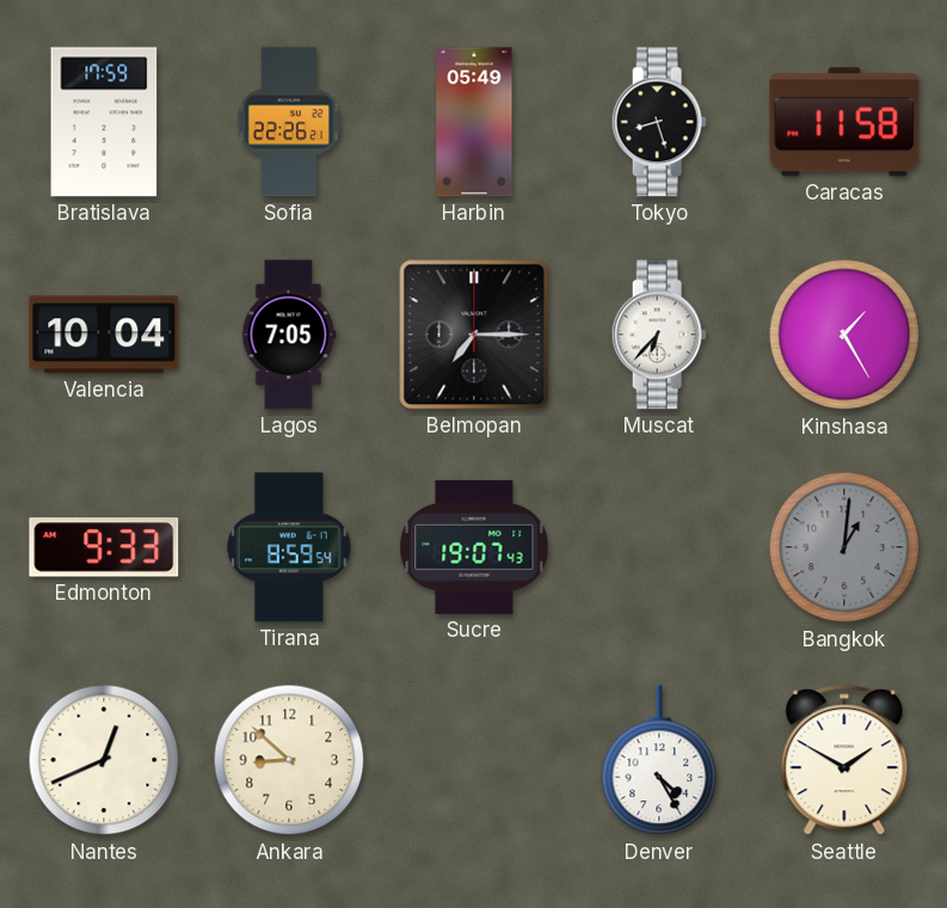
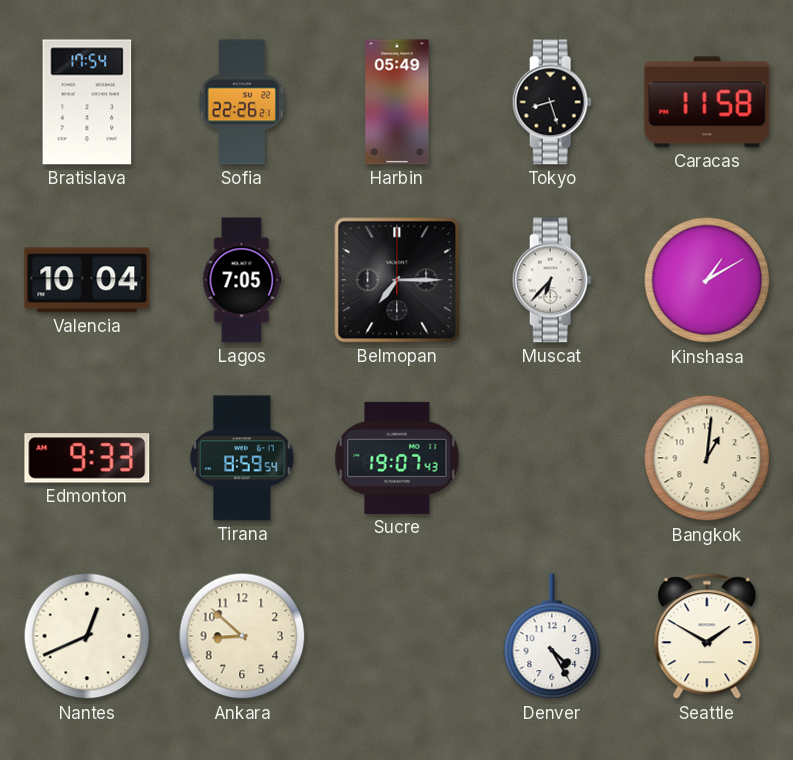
Bratislava: 17:59 -> 17:54
Kinshasa: 1:25 -> 1:10
Bangkok dial: grey -> cream
